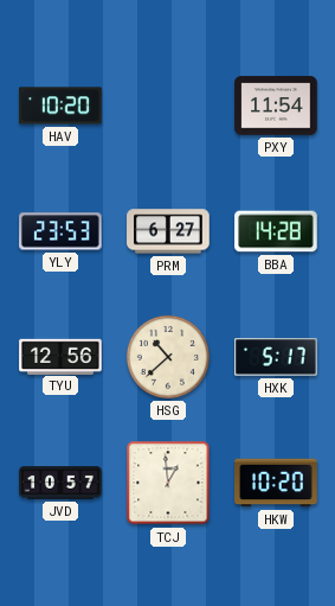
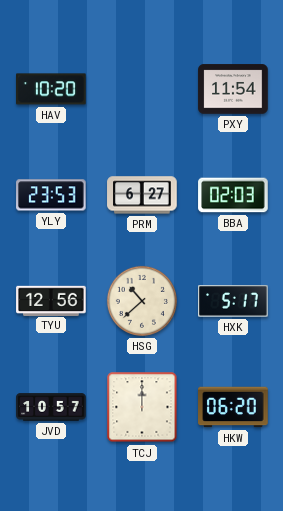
BBA: 14:28 -> 02:03
TCJ: 12:59 -> 12:00
HKW: 10:20 -> 06:20
